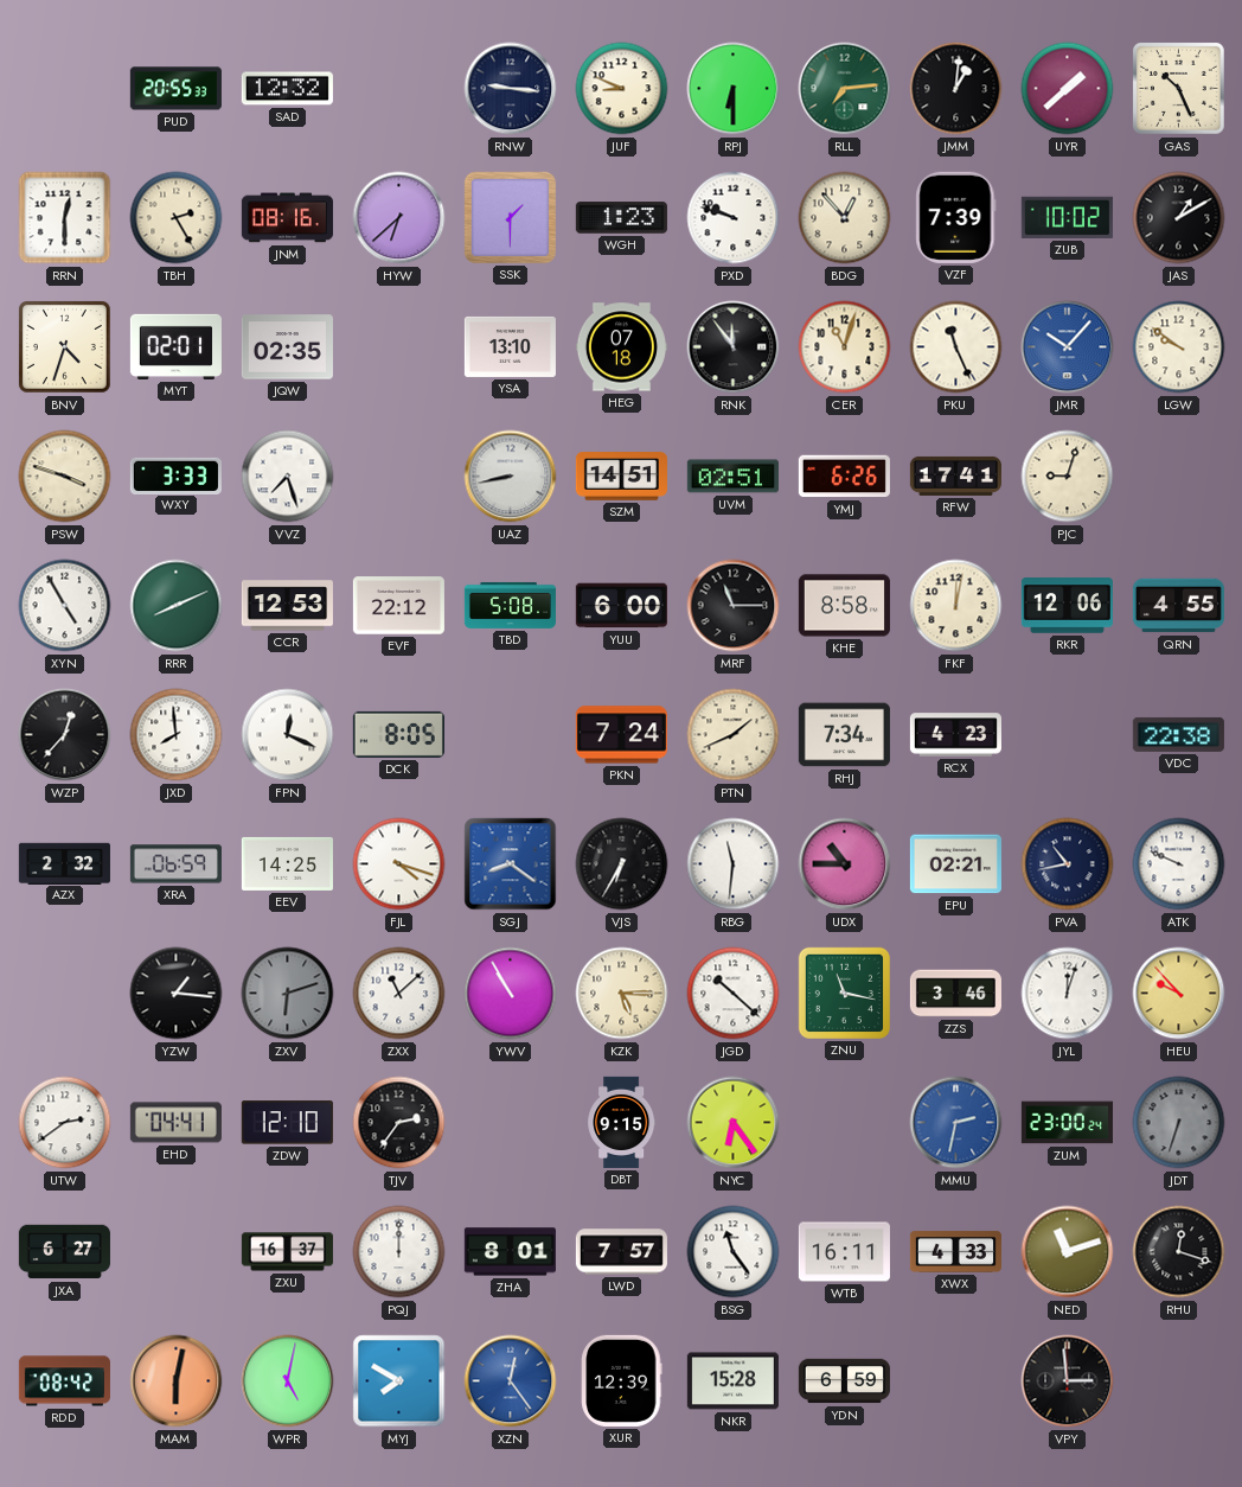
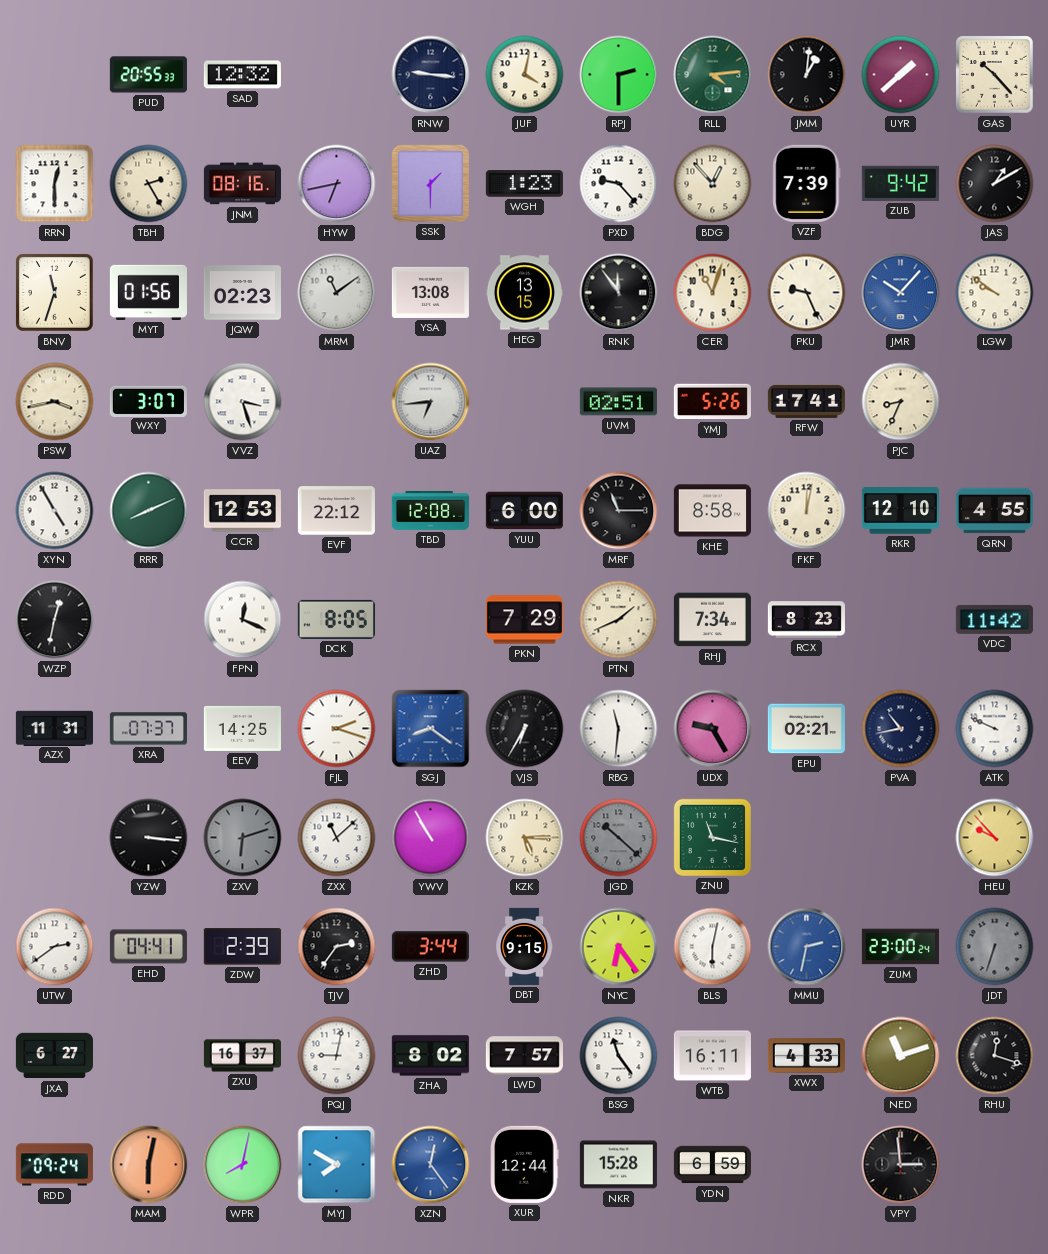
JUF: 8:49 -> 4:02
RPJ: 6:30 -> 2:30
RLL: 7:14 -> 4:14
GAS: 10:26 -> 10:23
HYW: 6:38 -> 6:43
PXD: 9:48 -> 9:23
ZUB: 10:02 -> 9:42
BNV: 4:33 -> 11:33
MYT: 02:01 -> 01:56
JQW: 02:35 -> 02:23
MRM: none -> 11:09
YSA: 13:10 -> 13:08
HEG: 07:18 -> 13:15
PKU: 11:26 -> 9:26
PSW: 3:48 -> 3:43
WXY: 3:33 -> 3:07
VVZ: 7:27 -> 3:27
UAZ: 8:43 -> 6:44
SZM: 14:51 -> none
YMJ: 6:26 -> 5:26
PJC: 9:03 -> 8:34
TBD: 5:08 -> 12:08
RKR: 12:06 -> 12:10
WZP: 12:37 -> 12:32
JXD: 7:59 -> none
PKN: 7:24 -> 7:29
RCX: 4:23 -> 8:23
VDC: 22:38 -> 11:42
AZX: 2:32 -> 11:31
XRA: 06:59 -> 07:37
FJL: 4:18 -> 2:18
UDX: 10:45 -> 9:25
YZW: 1:16 -> 3:16
JGD dial: white -> grey
ZZS: 3:46 -> none
JYL: 12:03 -> none
ZDW: 12:10 -> 2:39
ZHD: none -> 3:44
BLS: none -> 6:02
PQJ: 12:00 -> 9:02
ZHA: 8:01 -> 8:02
RDD: 08:42 -> 09:24
WPR: 5:02 -> 8:02
XUR: 12:39 -> 12:44
